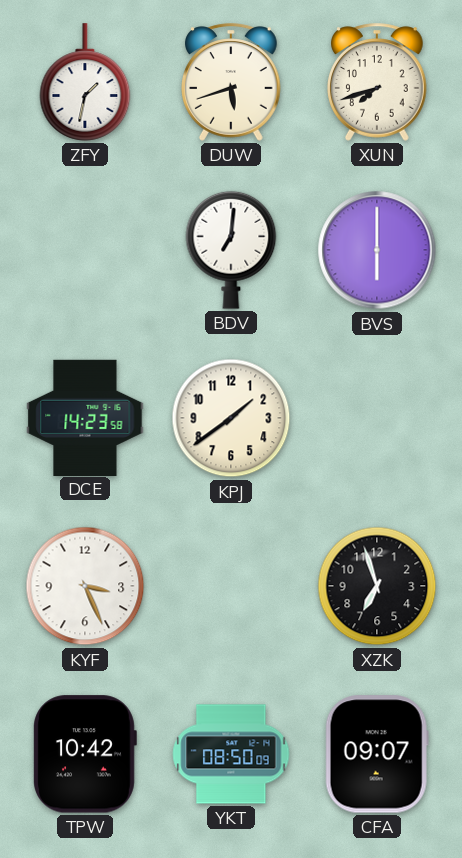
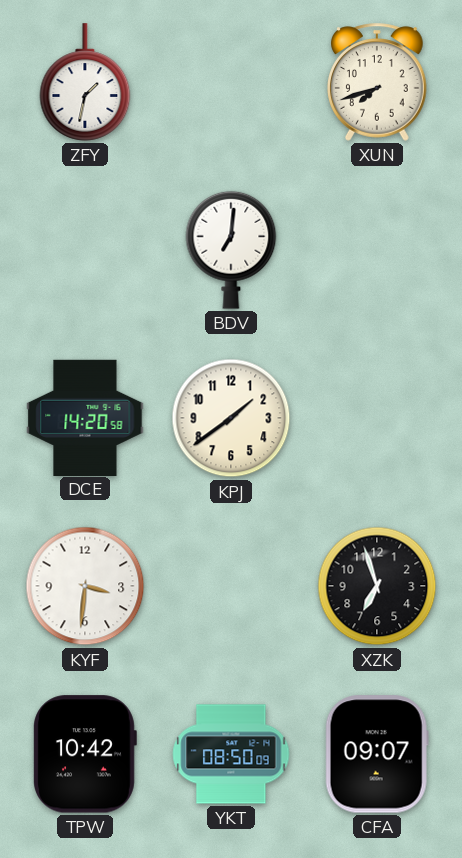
DUW: 5:42 -> none
BVS: 6:00 -> none
DCE: 14:23 -> 14:20
KYF: 3:26 -> 3:31
